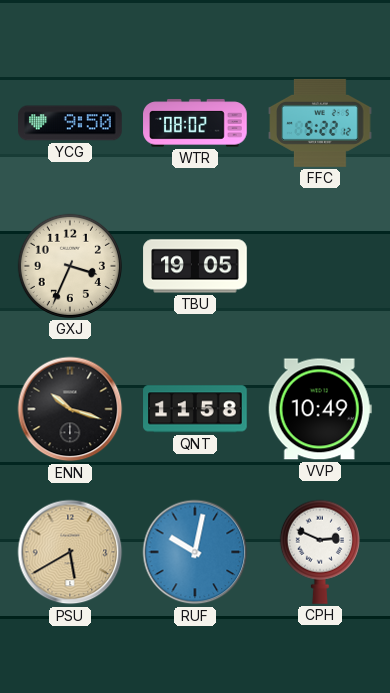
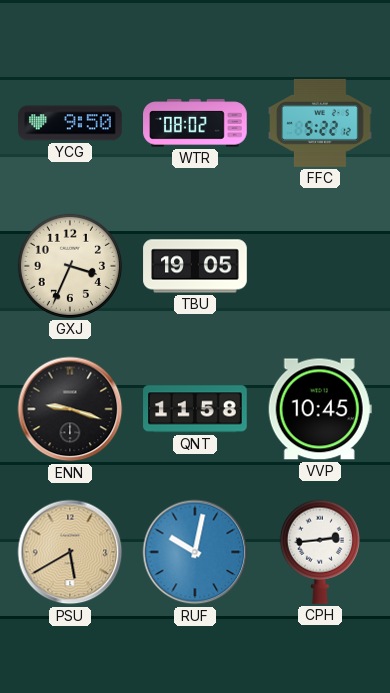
ENN: 10:18 -> 9:18
VVP: 10:49 -> 10:45
CPH: 2:49 -> 2:44
